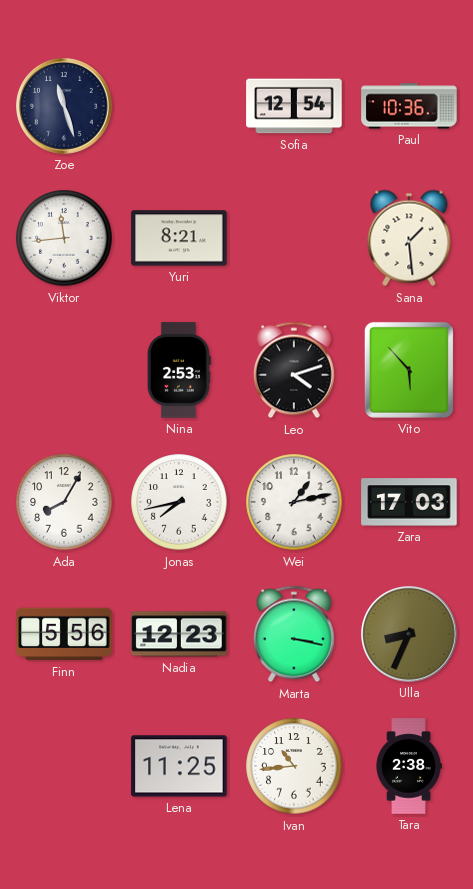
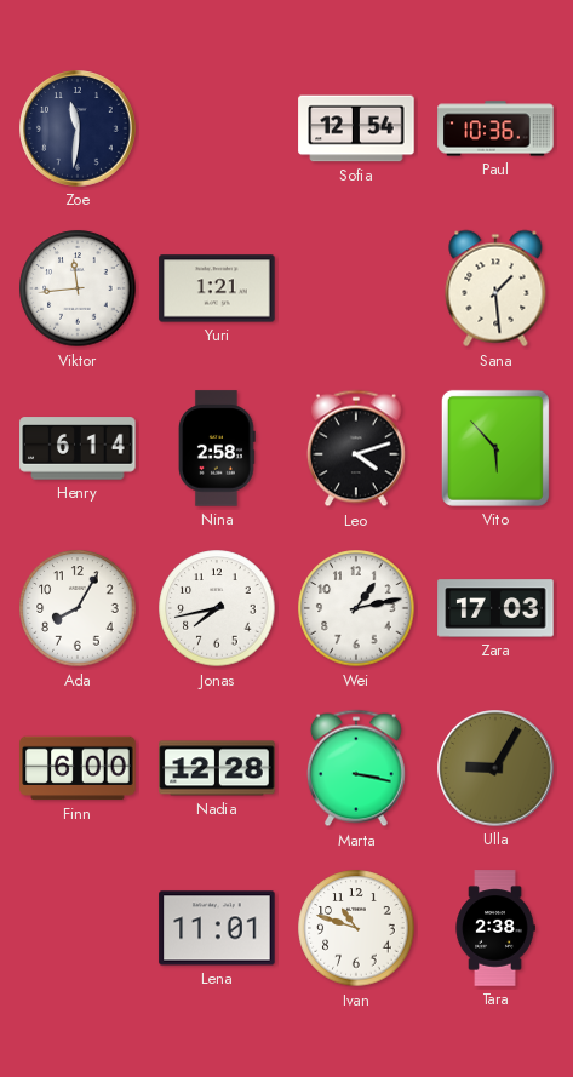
Zoe: 11:27 -> 11:31
Yuri: 8:21 -> 1:21
Henry: none -> 6:14
Nina: 2:53 -> 2:58
Finn: 5:56 -> 6:00
Nadia: 12:23 -> 12:28
Ulla: 8:34 -> 9:05
Lena: 11:25 -> 11:01
Ivan: 10:44 -> 10:48
